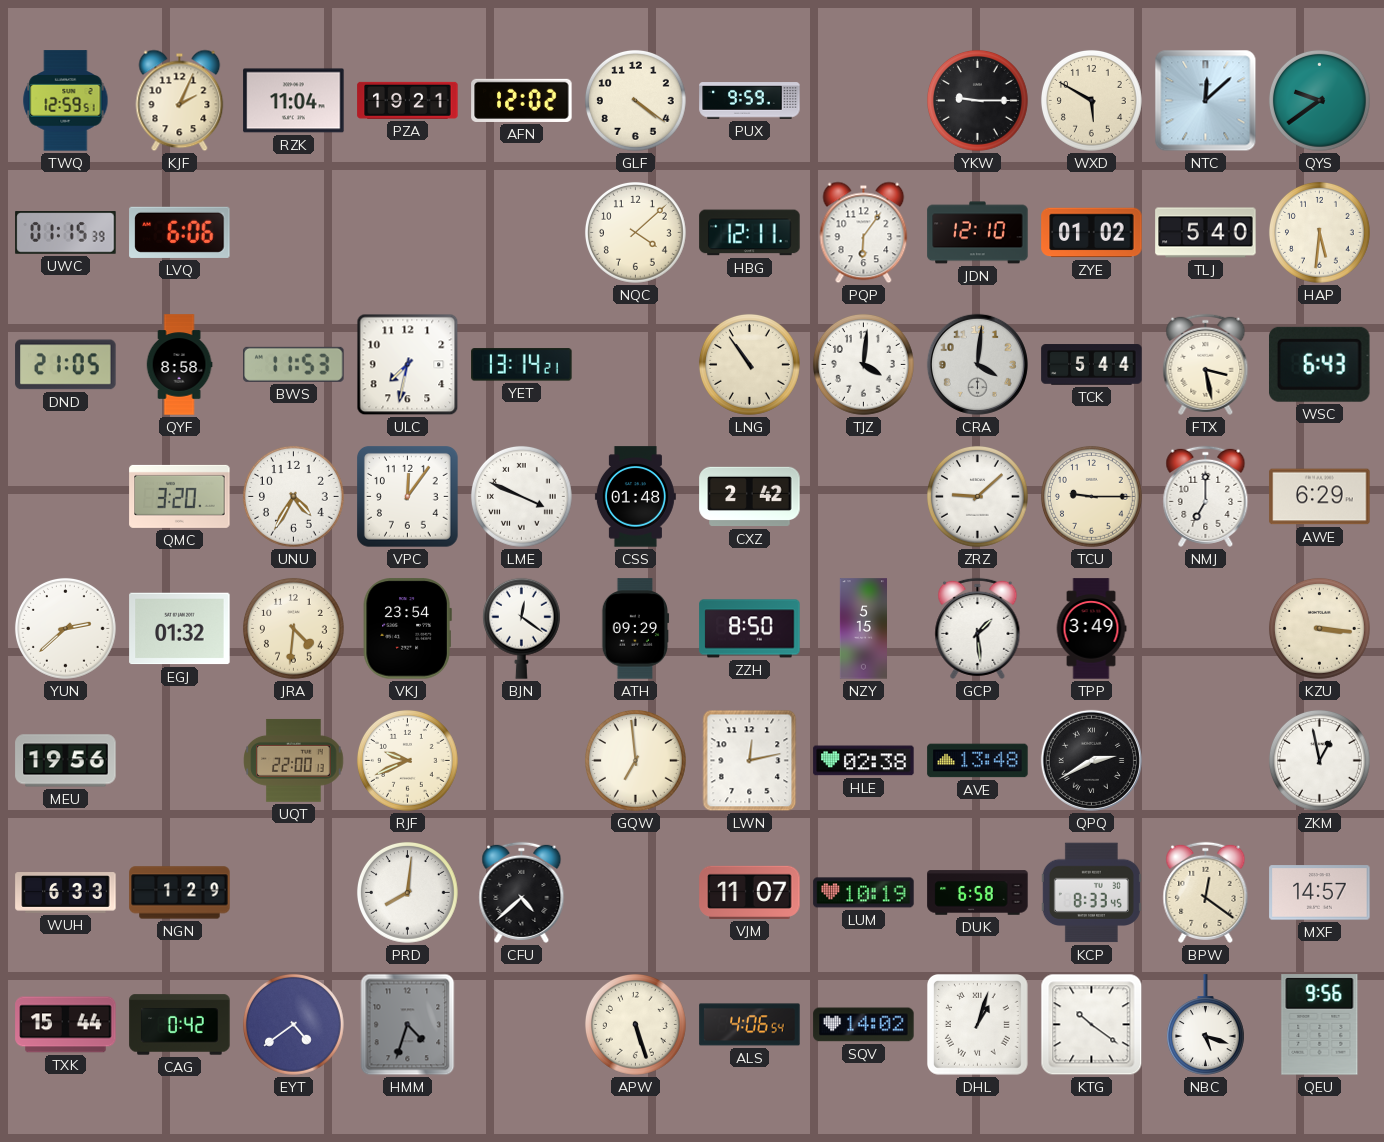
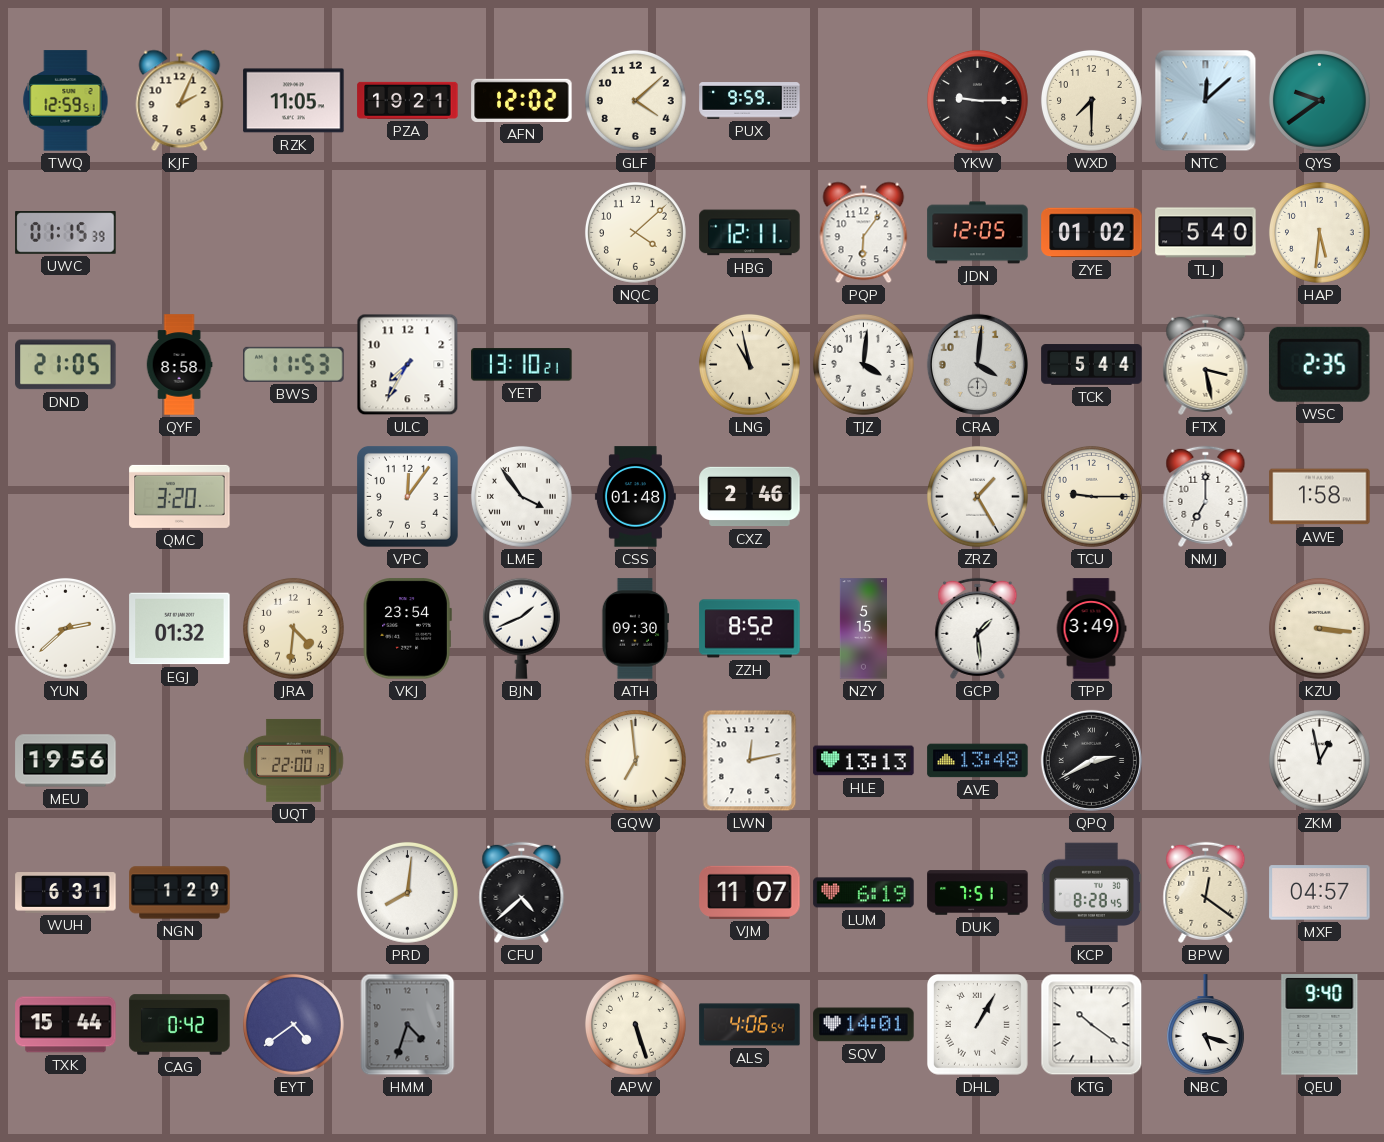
RZK: 11:04 -> 11:05
GLF: 4:21 -> 4:08
WXD: 5:50 -> 7:30
LVQ: 6:06 -> none
JDN: 12:10 -> 12:05
ULC: 7:32 -> 7:35
YET: 13:14 -> 13:10
LNG: 10:54 -> 10:58
WSC: 6:43 -> 2:35
UNU: 4:35 -> none
LME: 3:49 -> 3:54
CXZ: 2:42 -> 2:46
ZRZ: 9:08 -> 1:25
AWE: 6:29 -> 1:58
BJN: 12:21 -> 1:41
ATH: 09:29 -> 09:30
ZZH: 8:50 -> 8:52
RJF: 9:41 -> none
HLE: 02:38 -> 13:13
WUH: 6:33 -> 6:31
LUM: 10:19 -> 6:19
DUK: 6:58 -> 7:51
KCP: 8:33 -> 8:28
MXF: 14:57 -> 04:57
SQV: 14:02 -> 14:01
DHL: 1:03 -> 1:05
QEU: 9:56 -> 9:40
